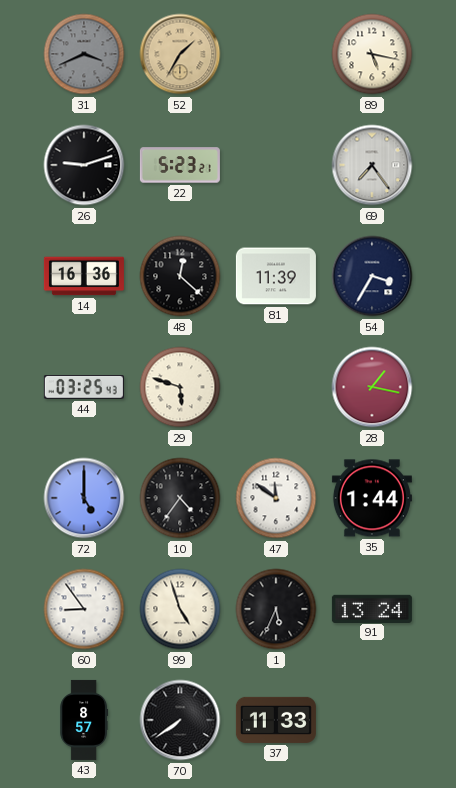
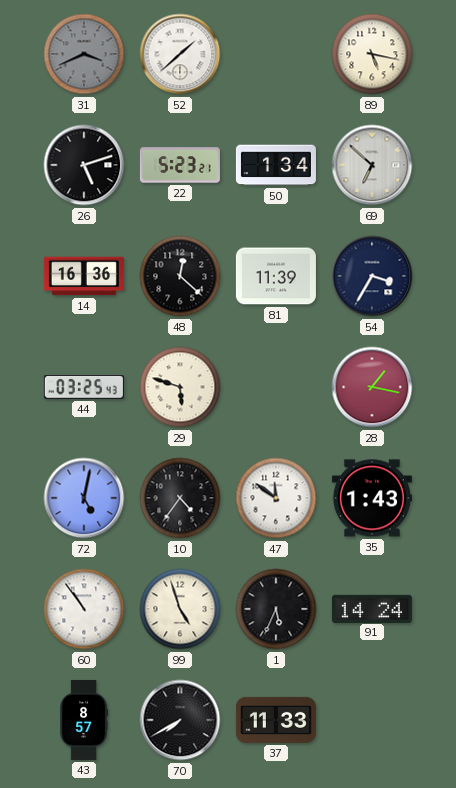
52: 1:35 -> 1:38
52 dial: champagne -> white
26: 9:12 -> 5:12
50: none -> 1:34
69: 7:24 -> 6:52
72: 5:00 -> 5:02
35: 1:44 -> 1:43
60: 8:54 -> 10:54
91: 13:24 -> 14:24
70: 7:39 -> 7:40
